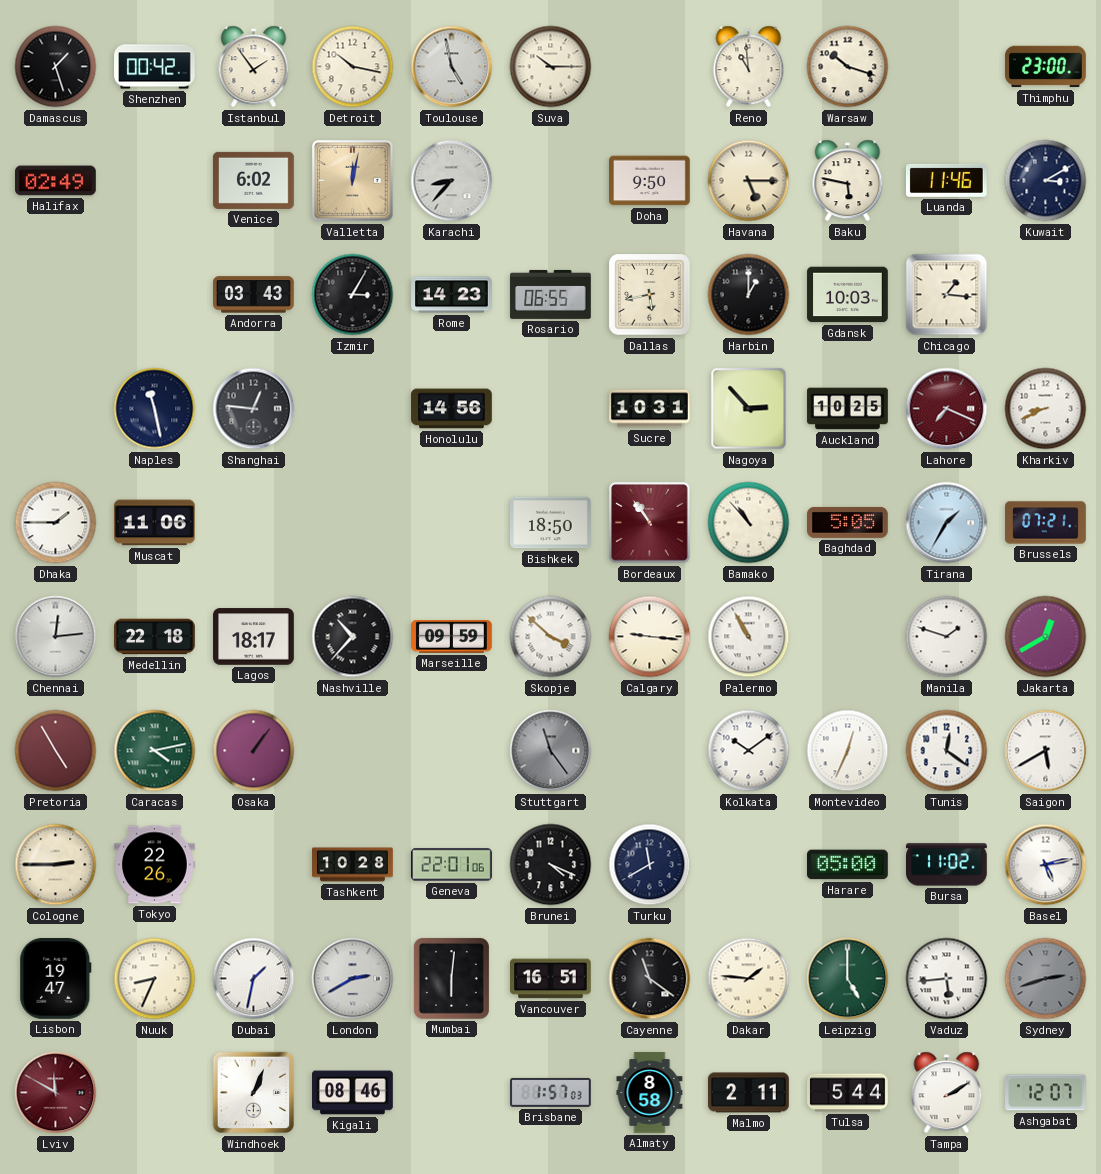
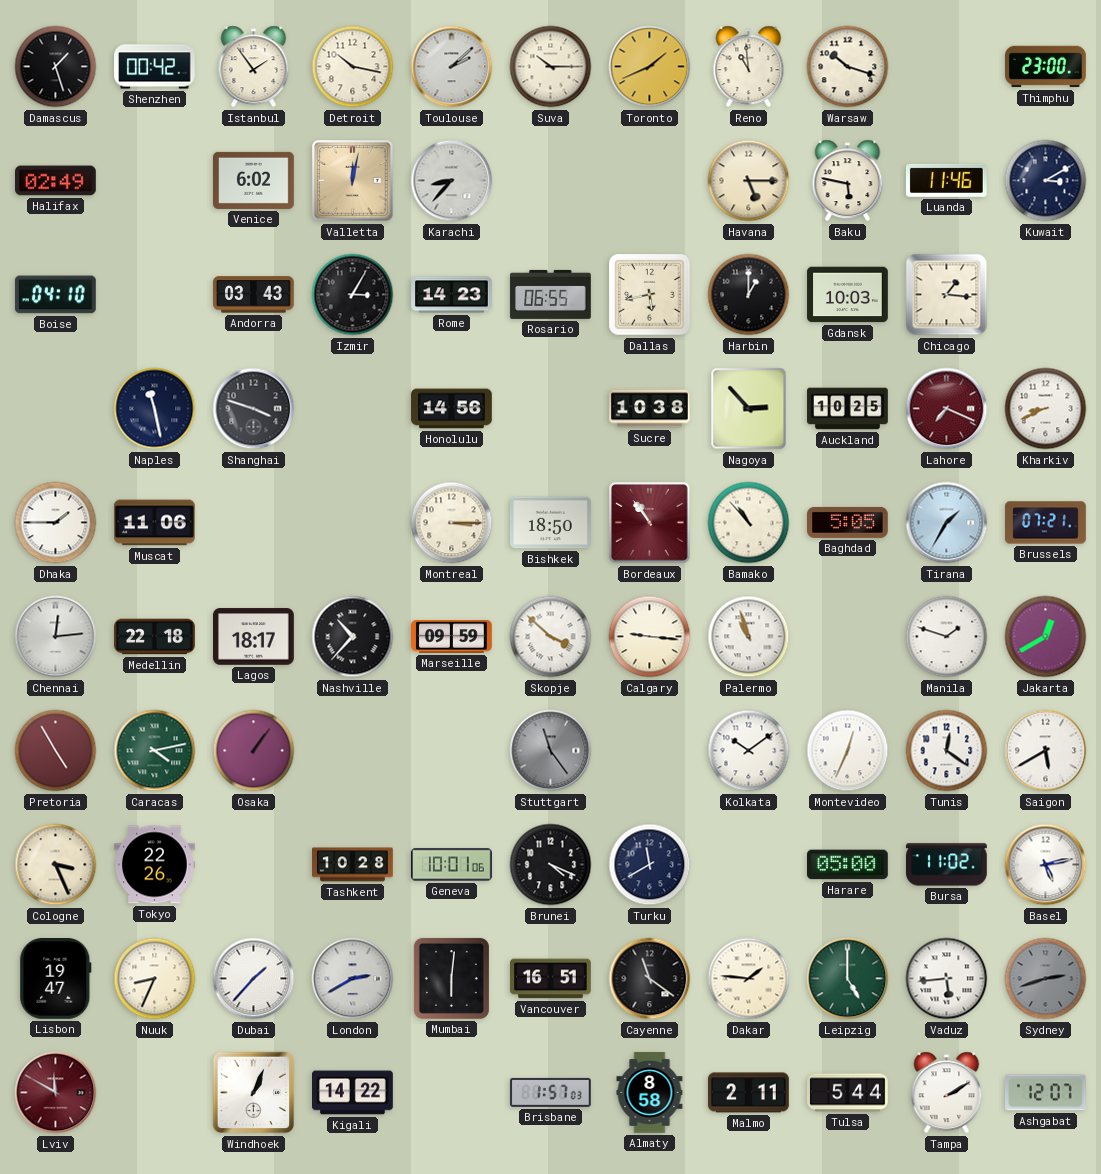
Toulouse: 4:58 -> 2:08
Toronto: none -> 1:41
Doha: 9:50 -> none
Boise: none -> 04:10
Shanghai: 12:46 -> 3:48
Sucre: 10:31 -> 10:38
Montreal: none -> 3:15
Palermo: 10:55 -> 10:57
Cologne: 2:45 -> 3:26
Geneva: 22:01 -> 10:01
Dubai: 1:32 -> 1:37
Kigali: 08:46 -> 14:22
